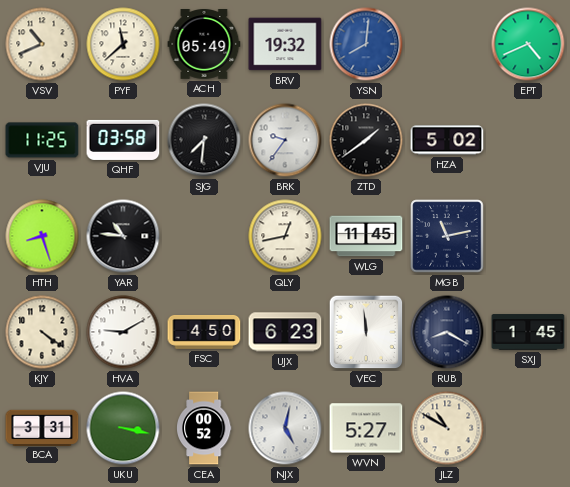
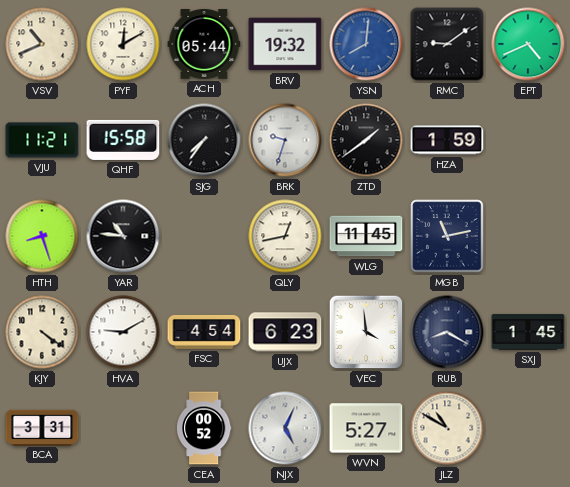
PYF: 11:38 -> 12:10
ACH: 05:49 -> 05:44
RMC: none -> 9:09
VJU: 11:25 -> 11:21
QHF: 03:58 -> 15:58
SJG: 7:31 -> 7:36
BRK: 9:36 -> 9:33
HZA: 5:02 -> 1:59
FSC: 4:50 -> 4:54
VEC: 11:59 -> 3:59
UKU: 3:17 -> none
NJX: 5:02 -> 5:04
